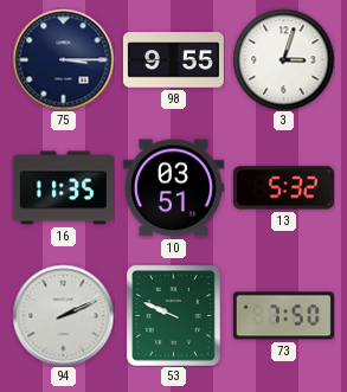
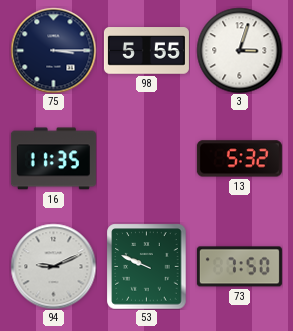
98: 9:55 -> 5:55
10: 03:51 -> none
94: 2:11 -> 9:11
